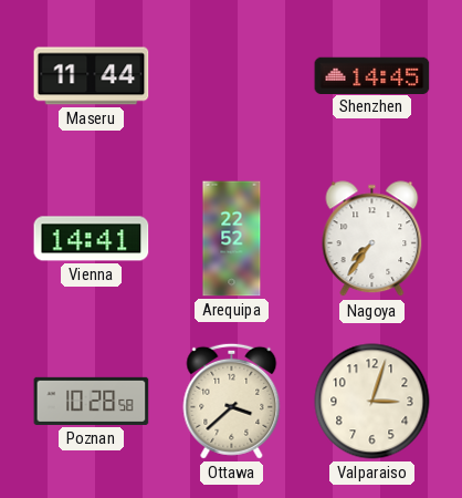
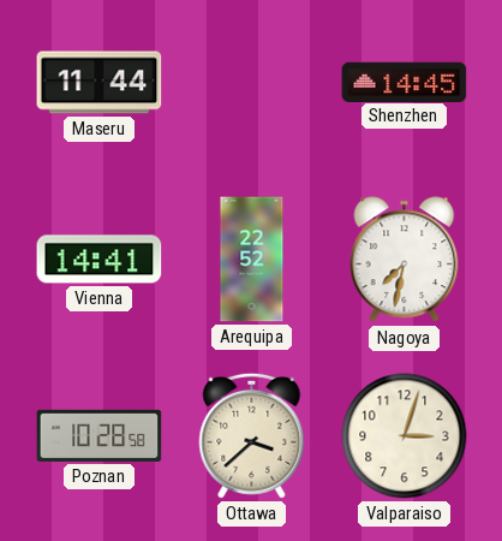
Nagoya: 7:36 -> 7:32
